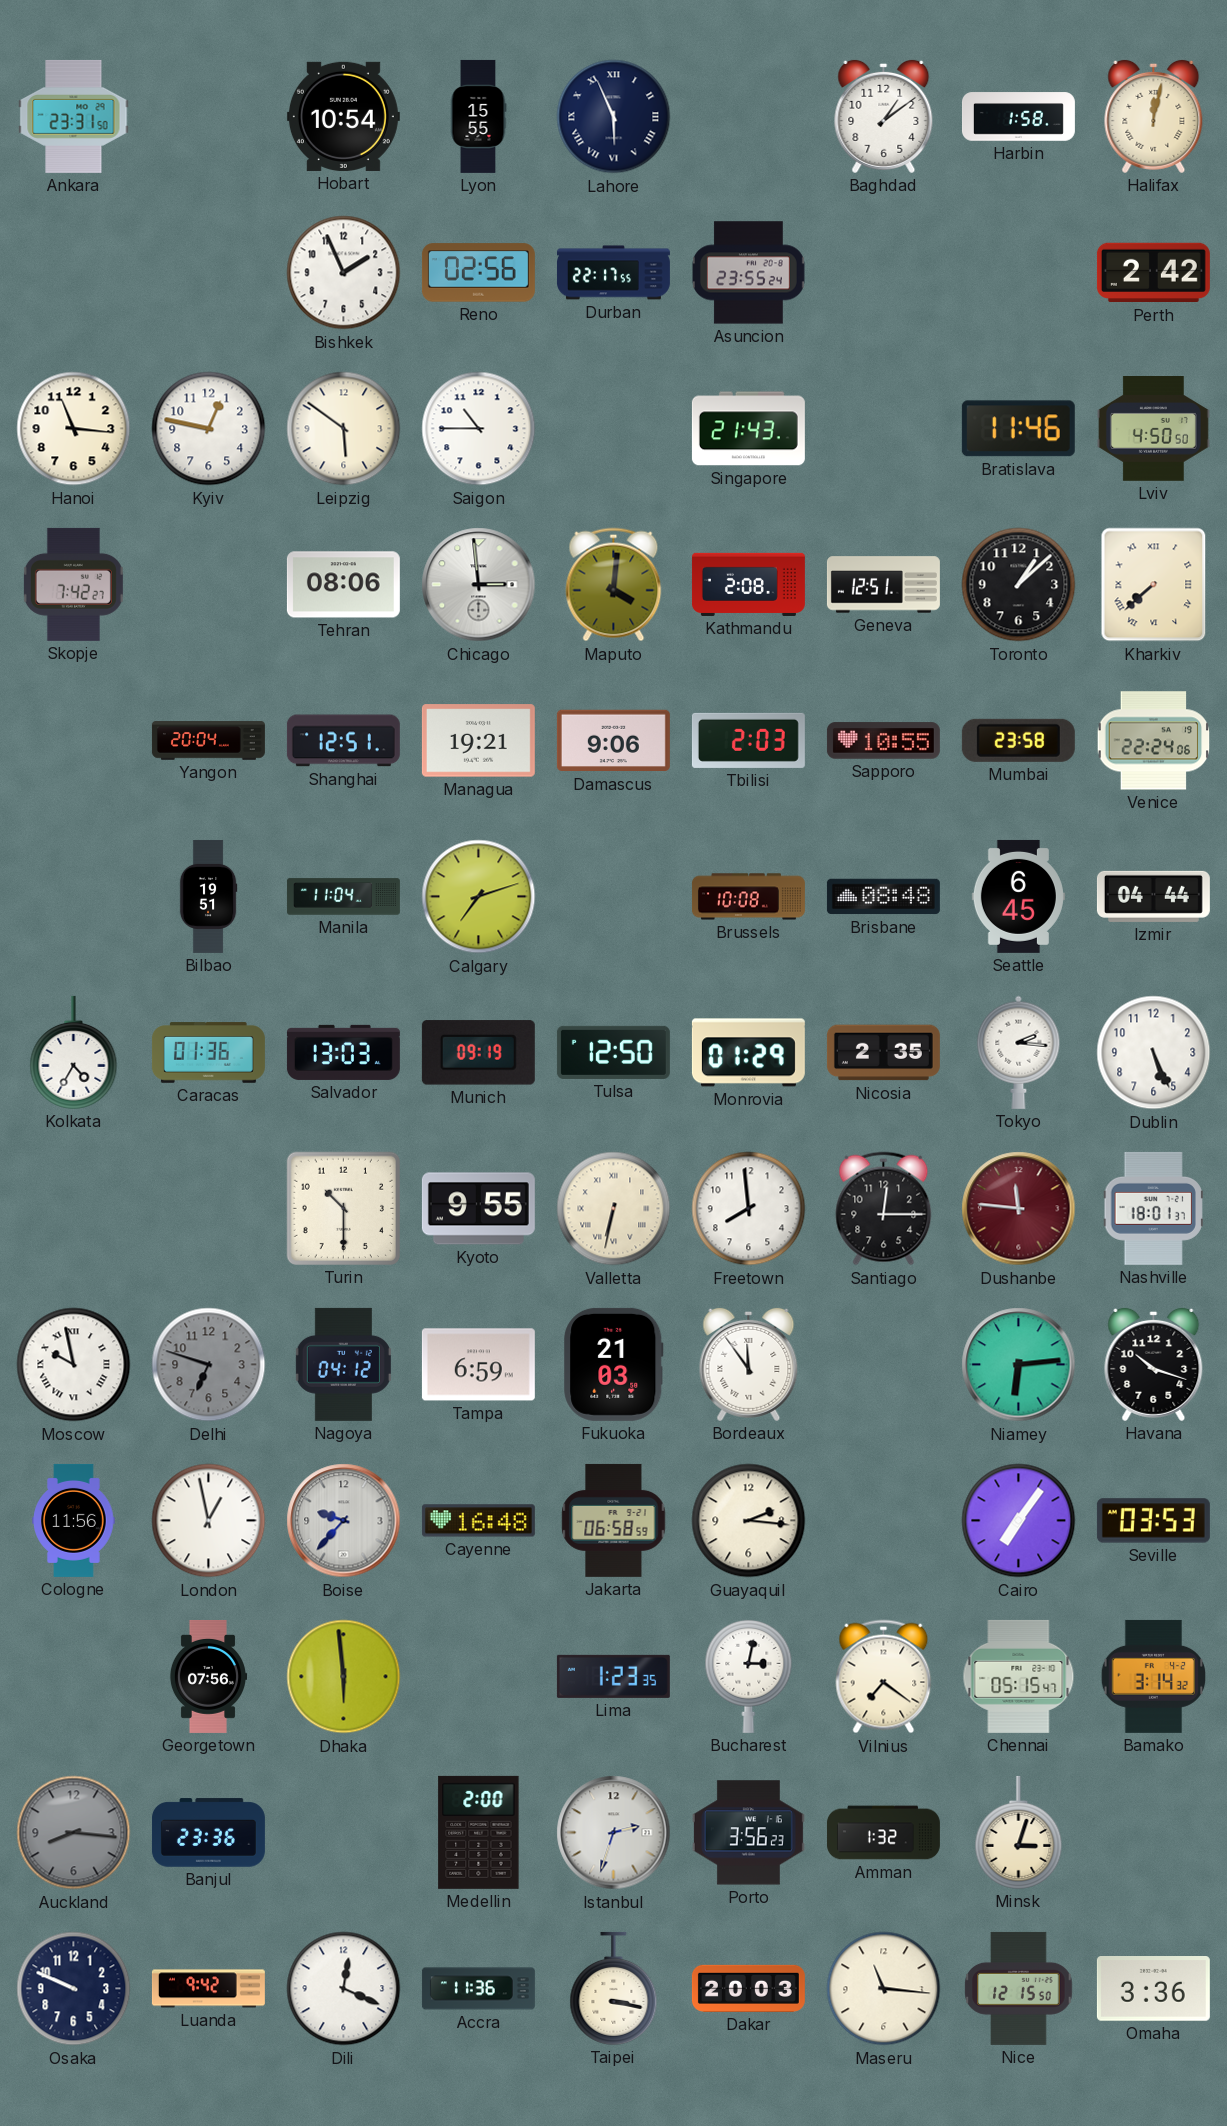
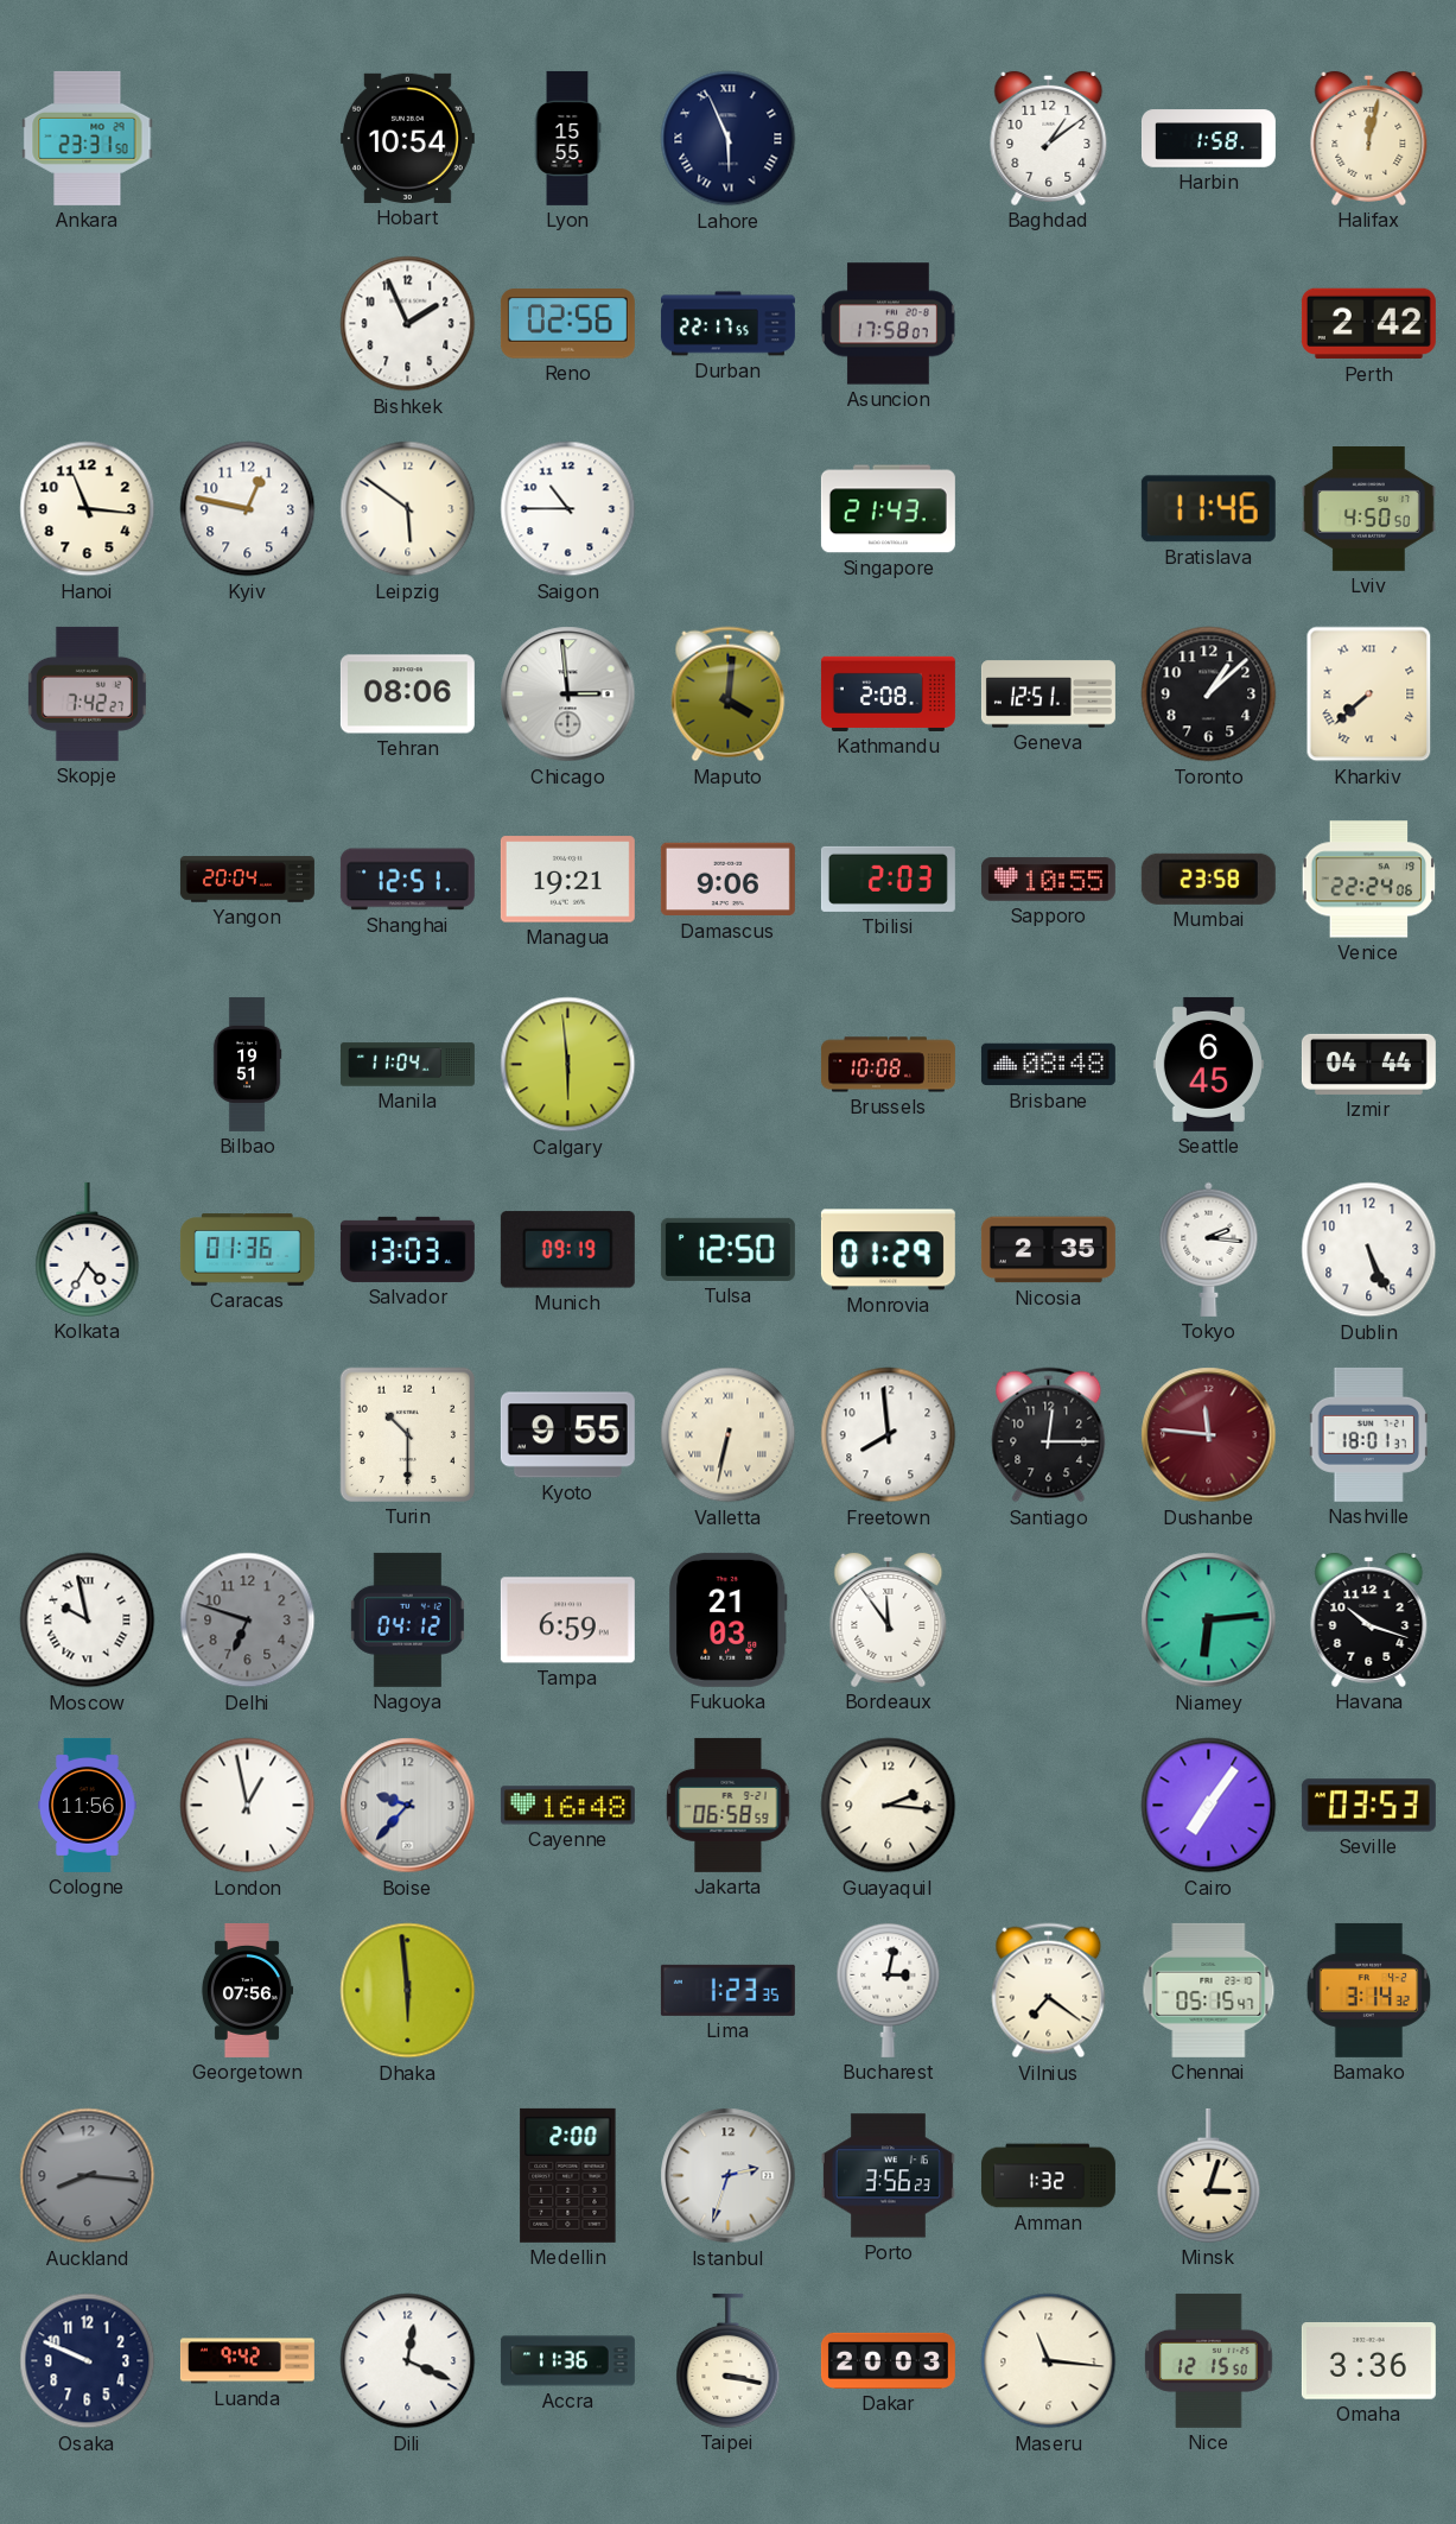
Asuncion: 23:55 -> 17:58
Calgary: 7:12 -> 5:59
Banjul: 23:36 -> none
